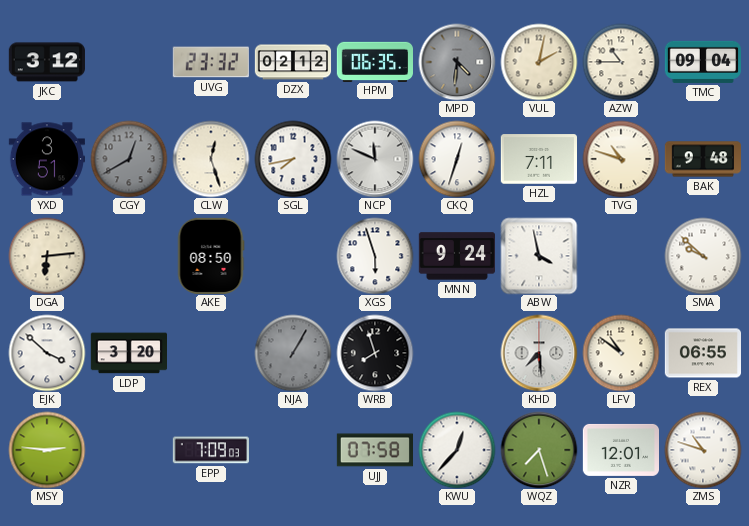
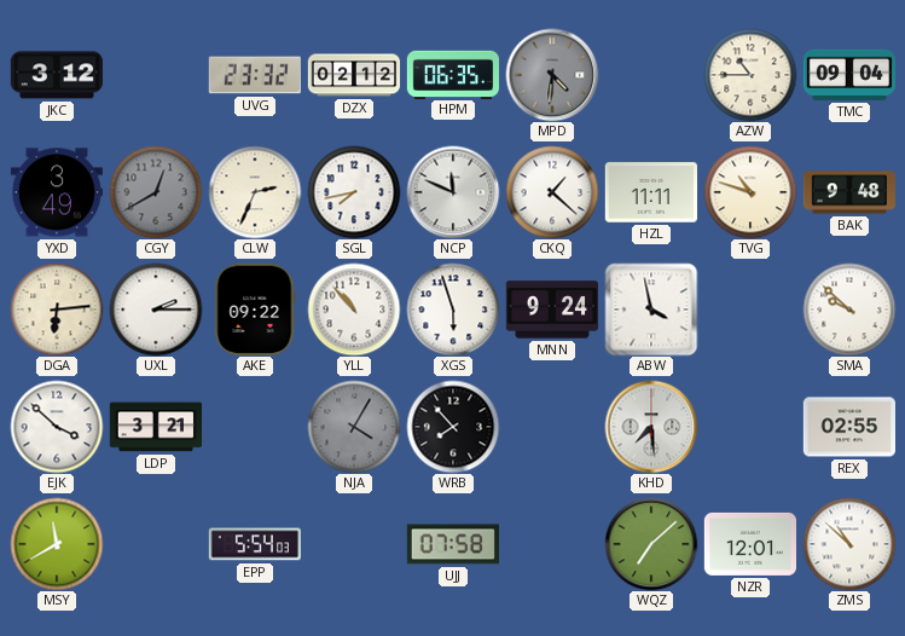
VUL: 2:02 -> none
YXD: 3:51 -> 3:49
CLW: 12:27 -> 2:34
CKQ: 12:33 -> 1:22
HZL: 7:11 -> 11:11
UXL: none -> 2:15
AKE: 08:50 -> 09:22
YLL: none -> 10:53
LDP: 3:20 -> 3:21
NJA: 1:05 -> 4:05
WRB: 7:57 -> 7:53
LFV: 10:51 -> none
REX: 06:55 -> 02:55
MSY: 2:46 -> 11:40
EPP: 7:09 -> 5:54
KWU: 12:37 -> none
WQZ: 7:27 -> 7:08
ZMS: 10:48 -> 10:52
